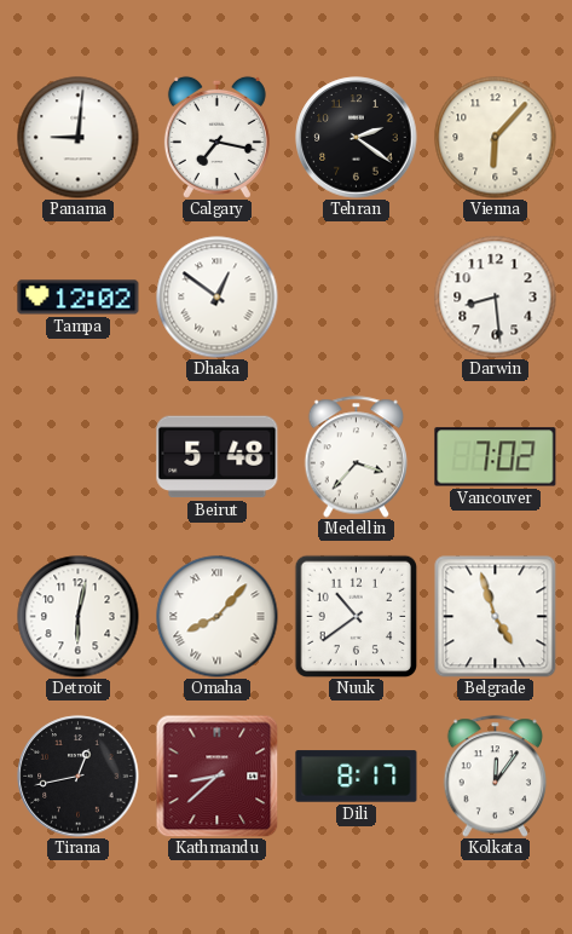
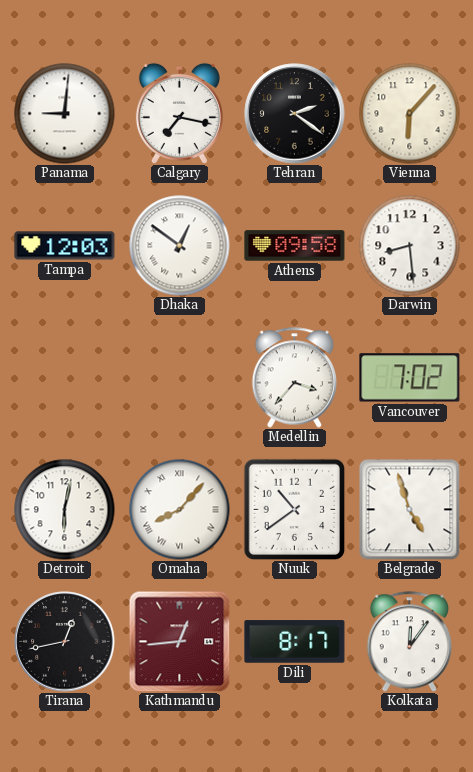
Tampa: 12:02 -> 12:03
Athens: none -> 09:58
Beirut: 5:48 -> none
Kathmandu: 8:38 -> 12:44
